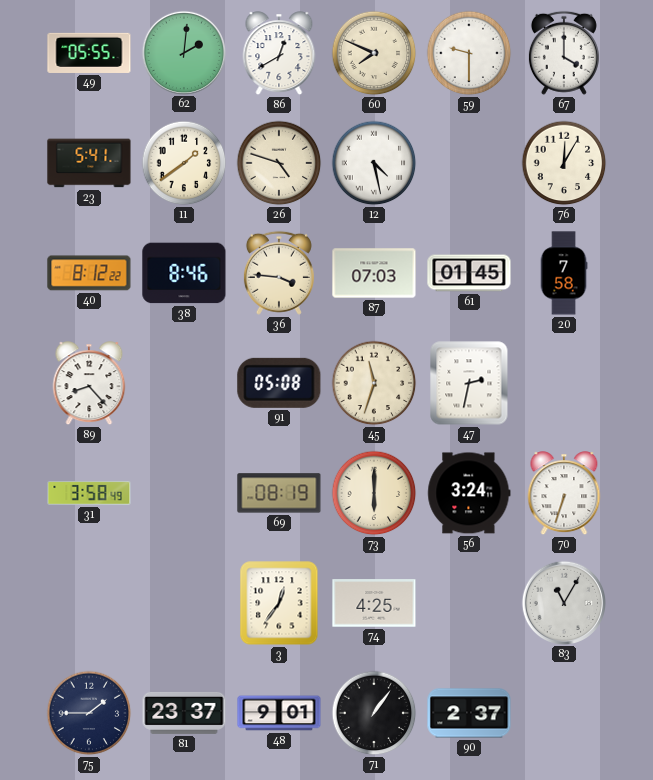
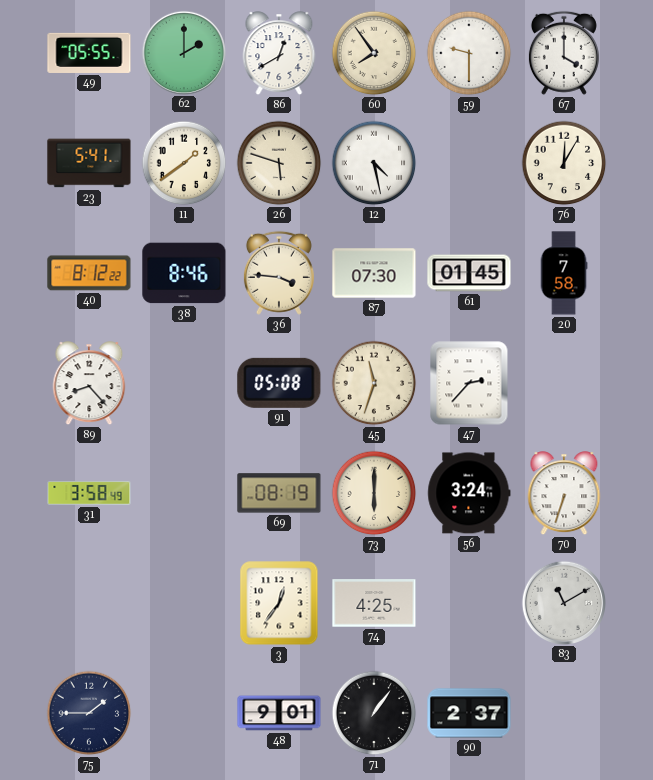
62: 2:01 -> 2:00
60: 7:49 -> 7:54
26: 4:48 -> 5:48
87: 07:03 -> 07:30
47: 2:32 -> 2:37
83: 11:05 -> 11:10
81: 23:37 -> none
